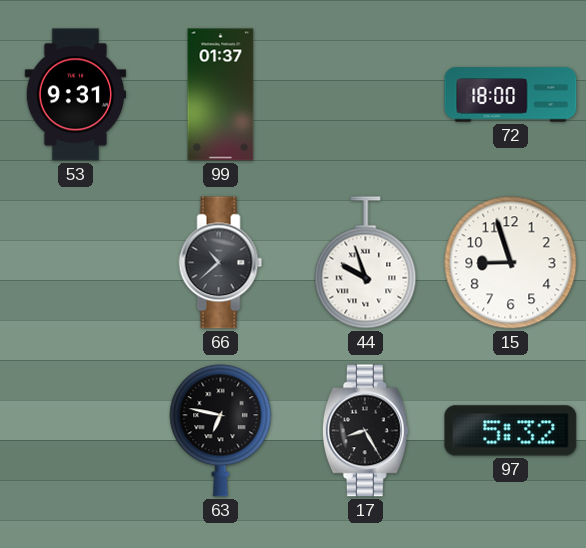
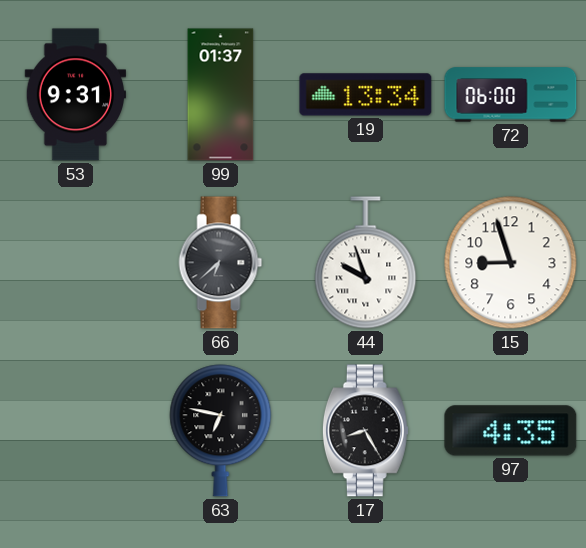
19: none -> 13:34
72: 18:00 -> 06:00
66: 10:38 -> 6:38
97: 5:32 -> 4:35
